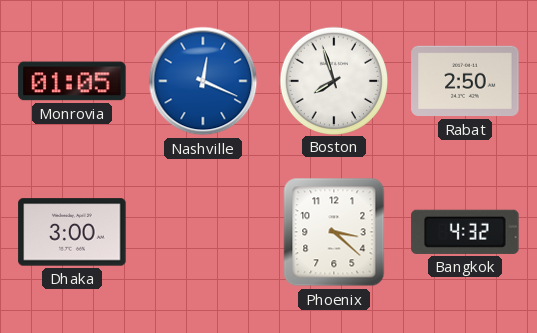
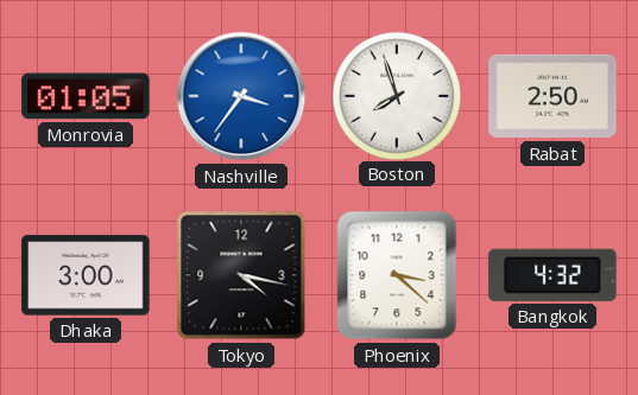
Nashville: 12:19 -> 3:36
Tokyo: none -> 4:17
